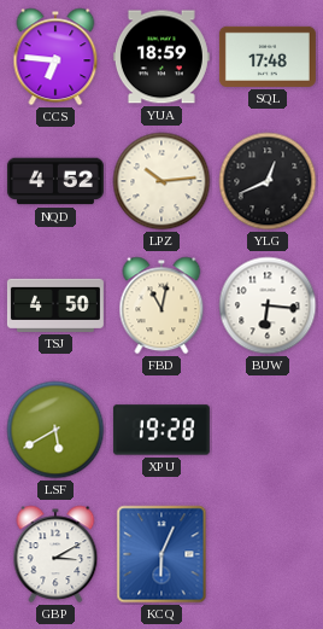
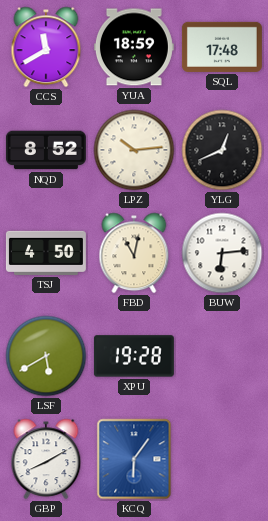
CCS: 6:46 -> 11:40
NQD: 4:52 -> 8:52
BUW: 6:16 -> 6:14
GBP: 3:10 -> 8:10
KCQ: 6:04 -> 6:06
